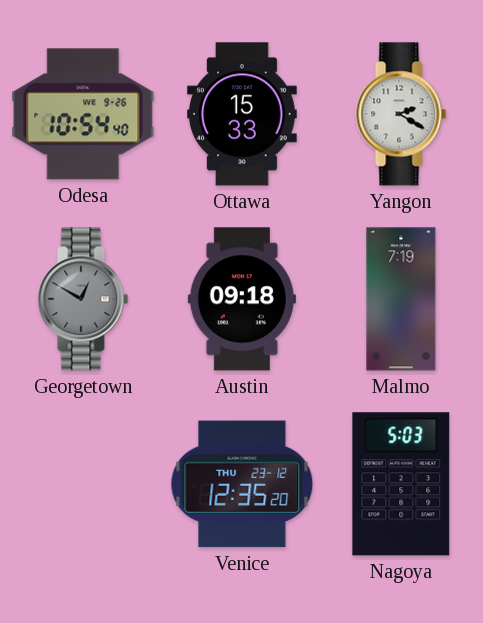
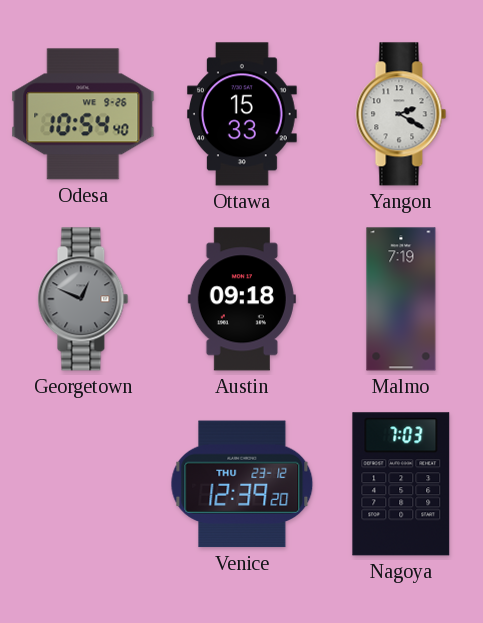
Georgetown: 12:50 -> 12:49
Venice: 12:35 -> 12:39
Nagoya: 5:03 -> 7:03
